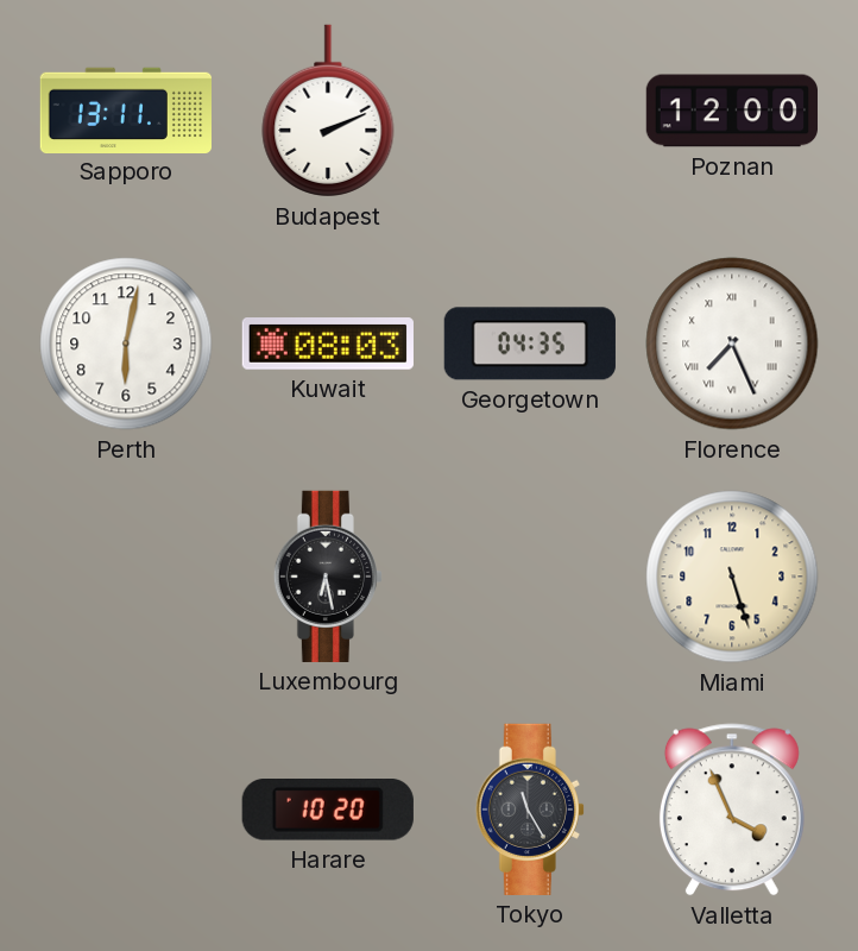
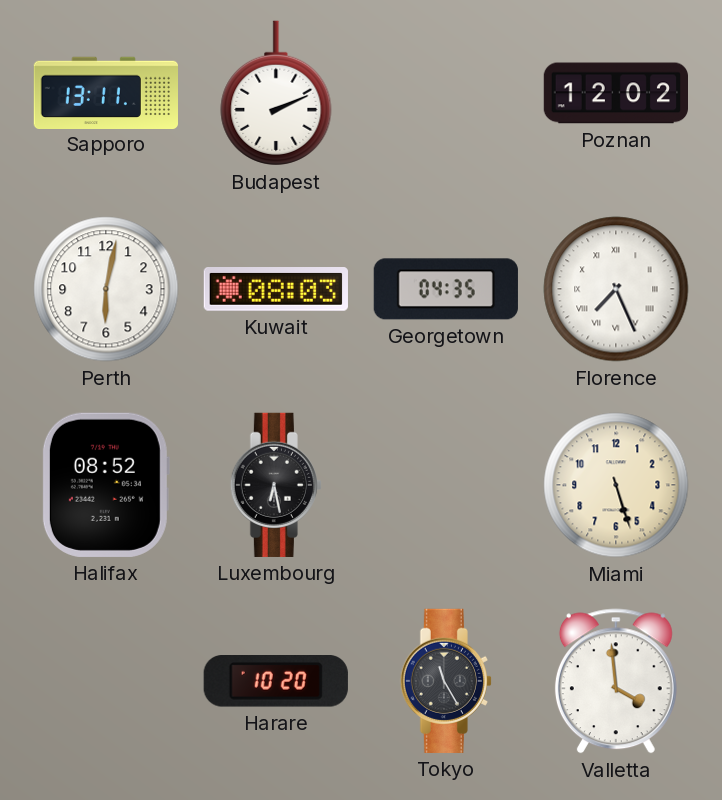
Poznan: 12:00 -> 12:02
Halifax: none -> 08:52
Valletta: 3:56 -> 3:59
